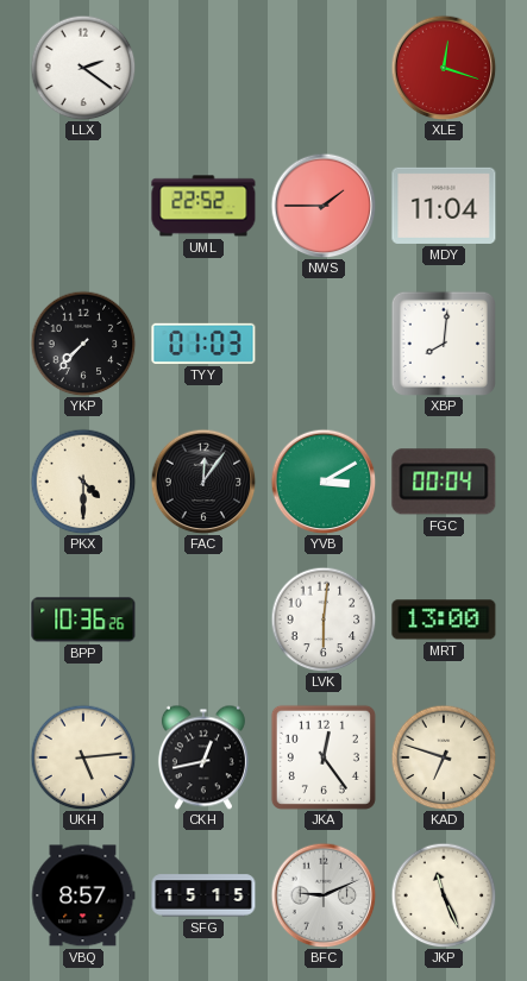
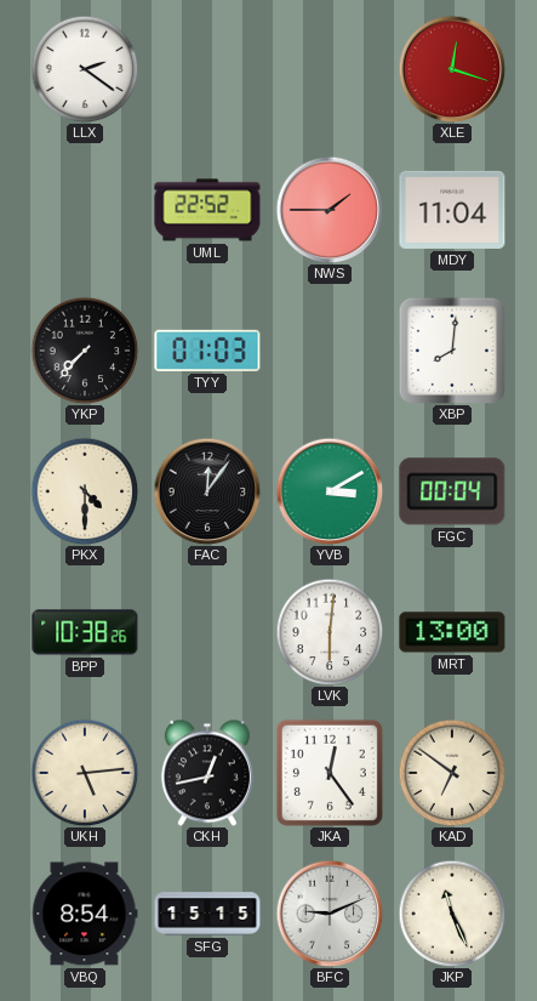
BPP: 10:36 -> 10:38
KAD: 6:48 -> 6:51
VBQ: 8:57 -> 8:54
